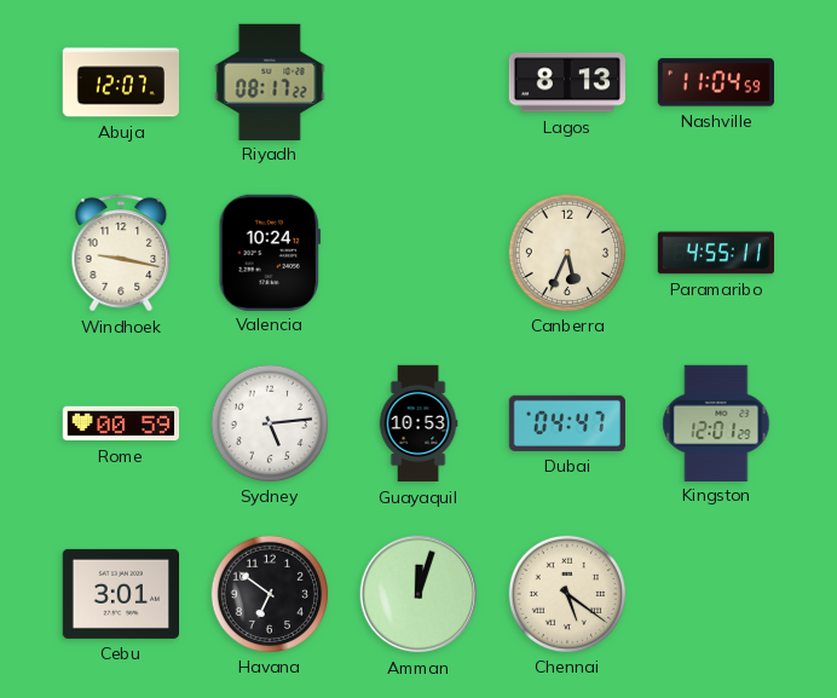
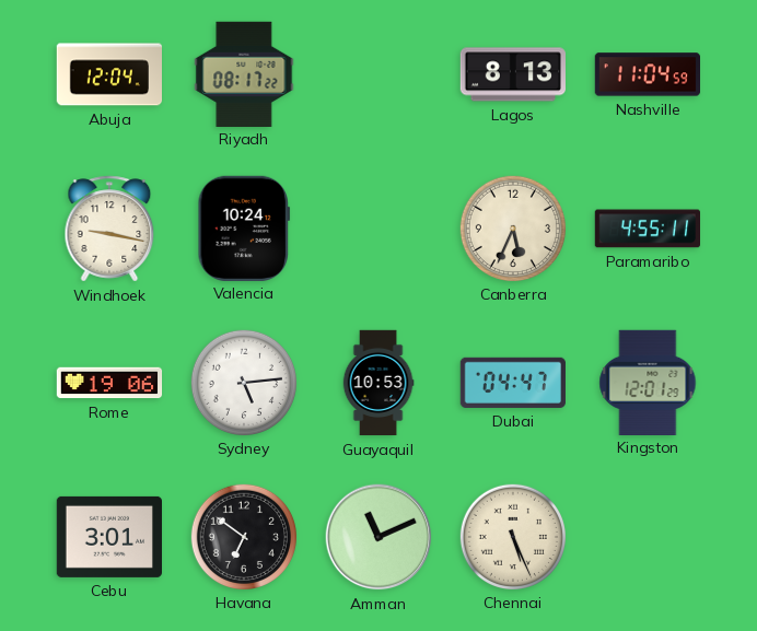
Abuja: 12:07 -> 12:04
Rome: 00:59 -> 19:06
Amman: 12:03 -> 11:11
Chennai: 5:21 -> 5:26
